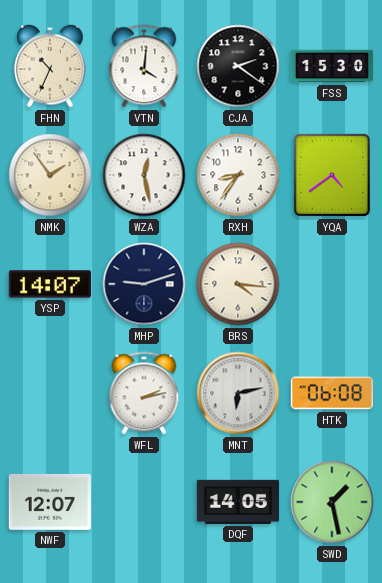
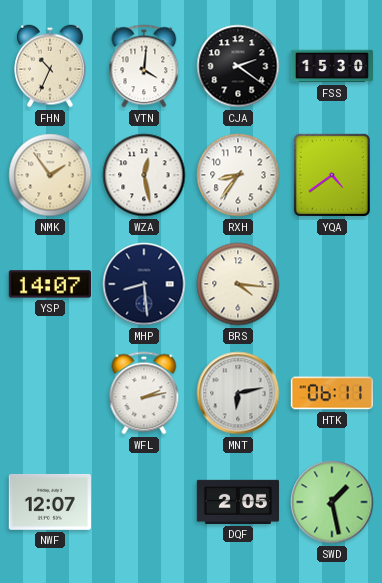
MHP: 9:12 -> 8:29
HTK: 06:08 -> 06:11
DQF: 14:05 -> 2:05
